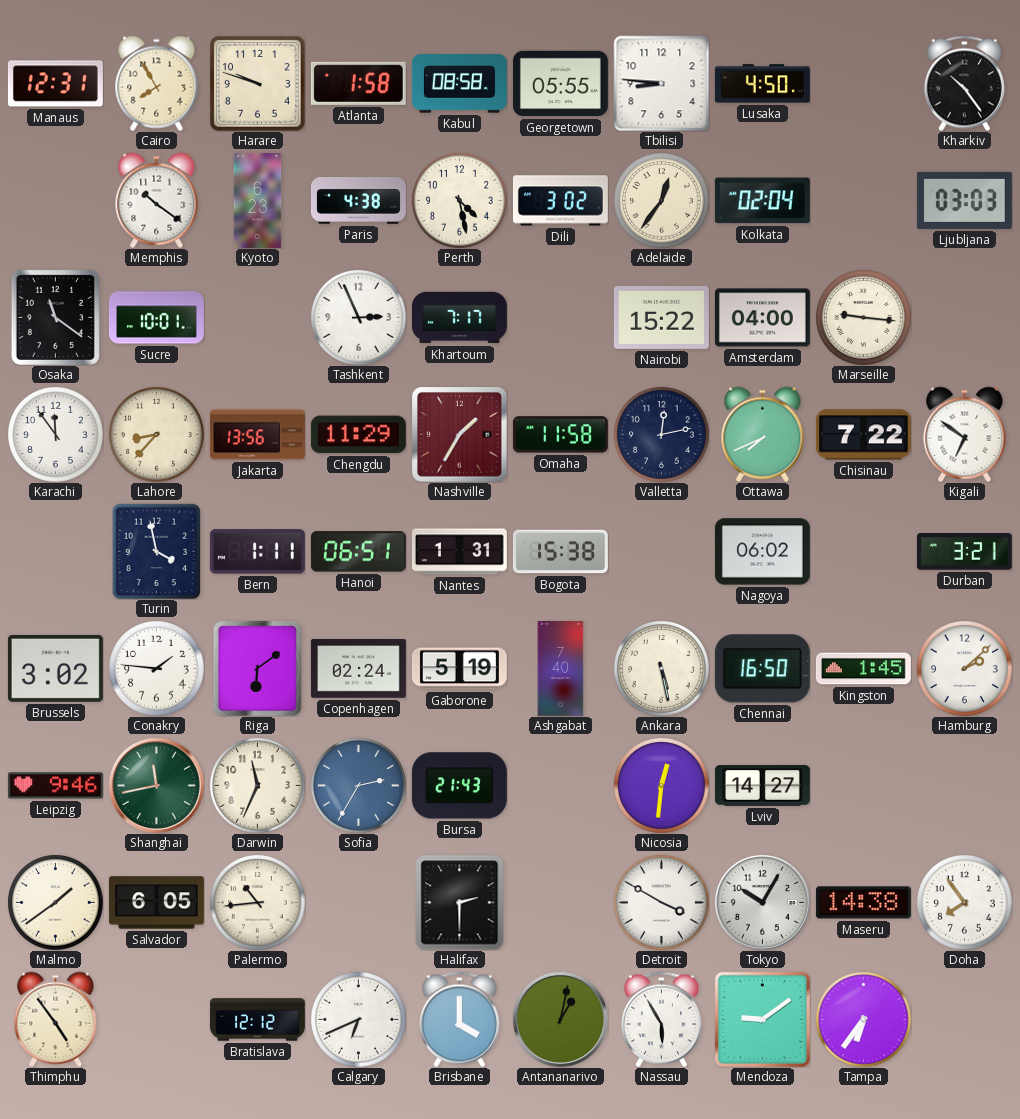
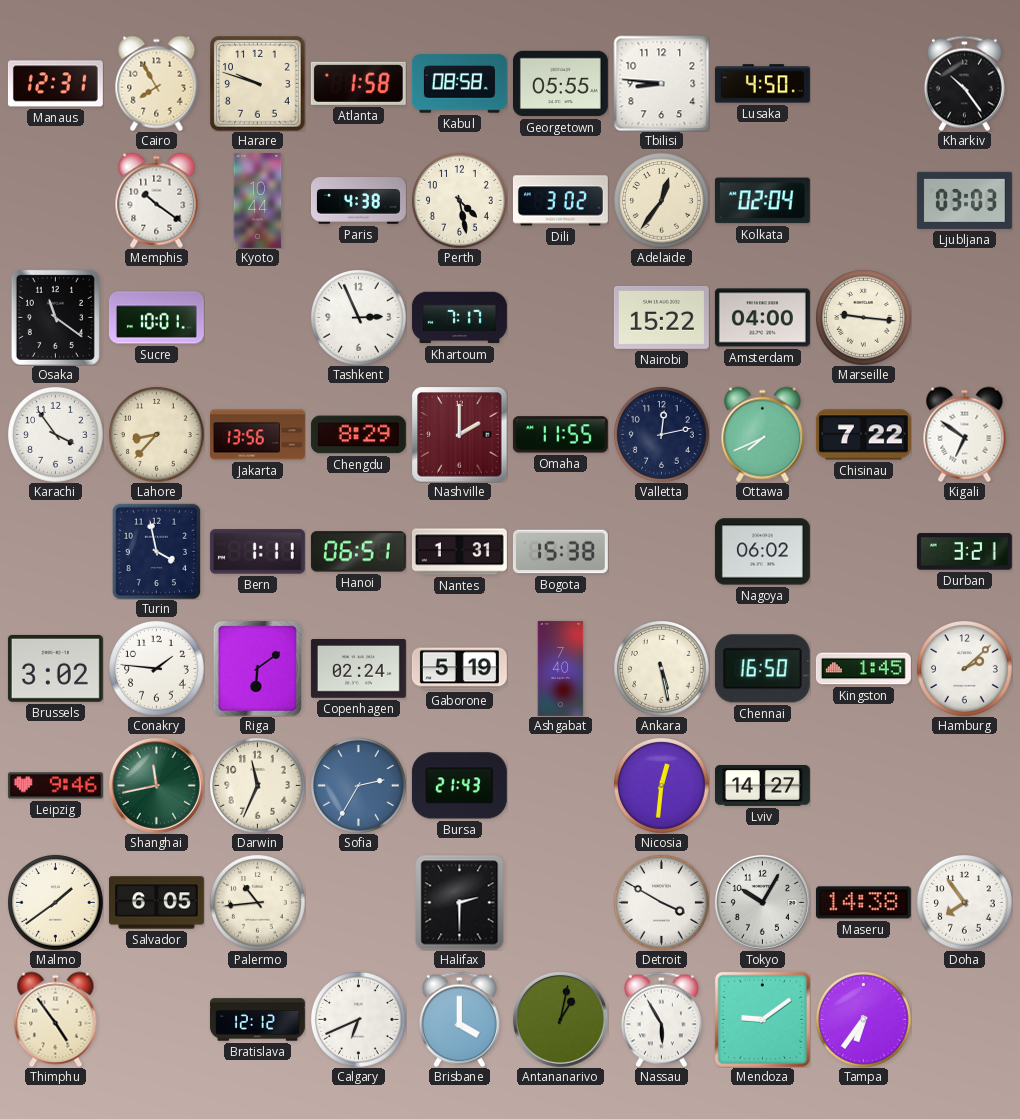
Kyoto: 6:23 -> 10:44
Karachi: 11:54 -> 3:54
Chengdu: 11:29 -> 8:29
Nashville: 1:35 -> 2:00
Omaha: 11:58 -> 11:55
